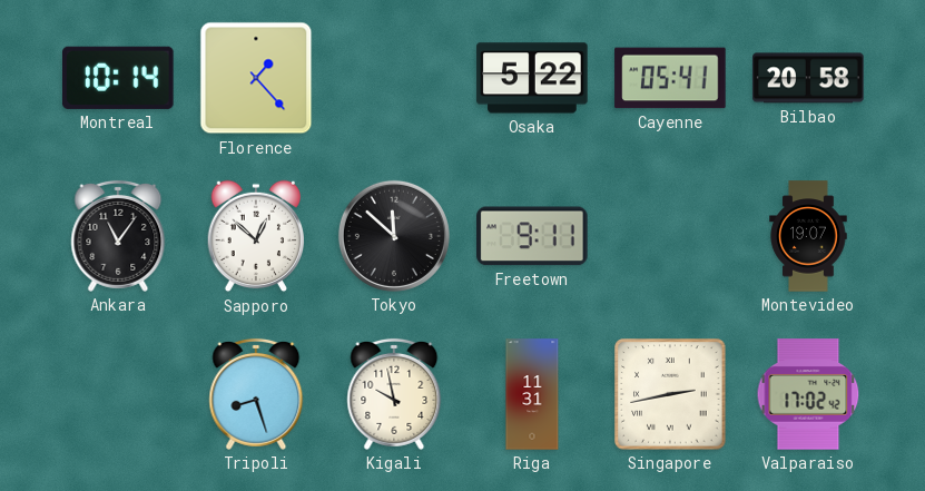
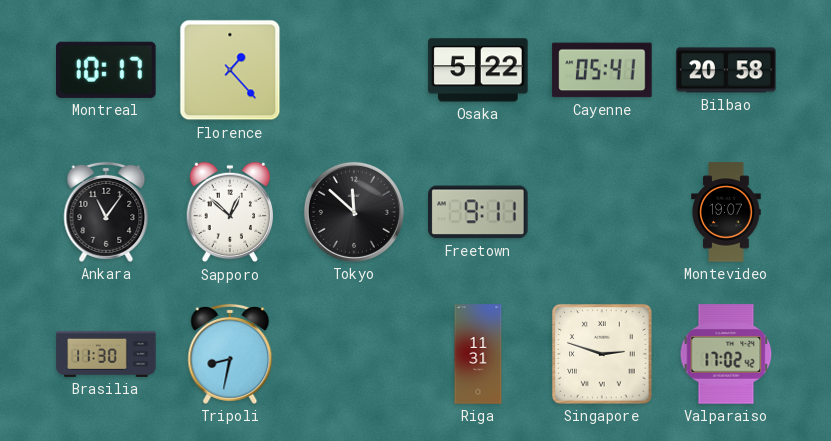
Montreal: 10:14 -> 10:17
Brasilia: none -> 11:30
Tripoli: 8:27 -> 8:32
Kigali: 9:58 -> none
Singapore: 2:43 -> 2:48
